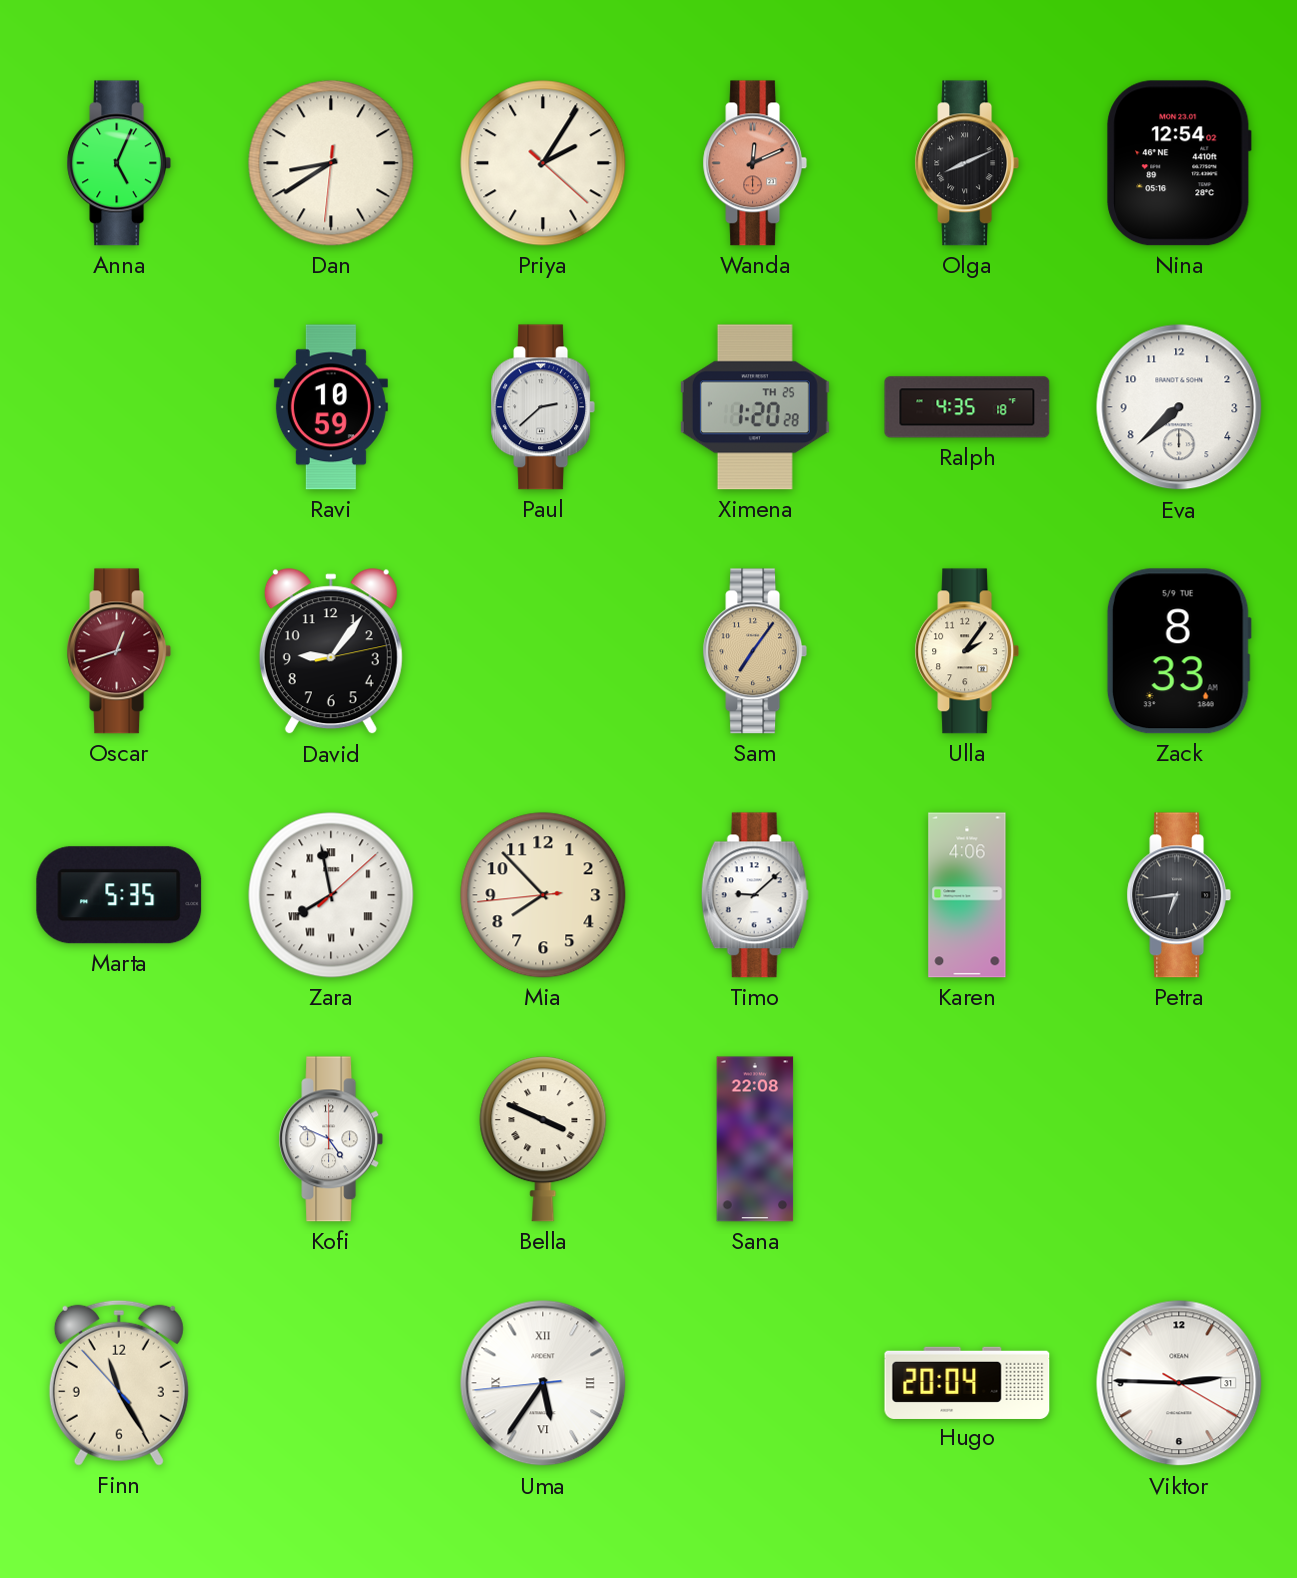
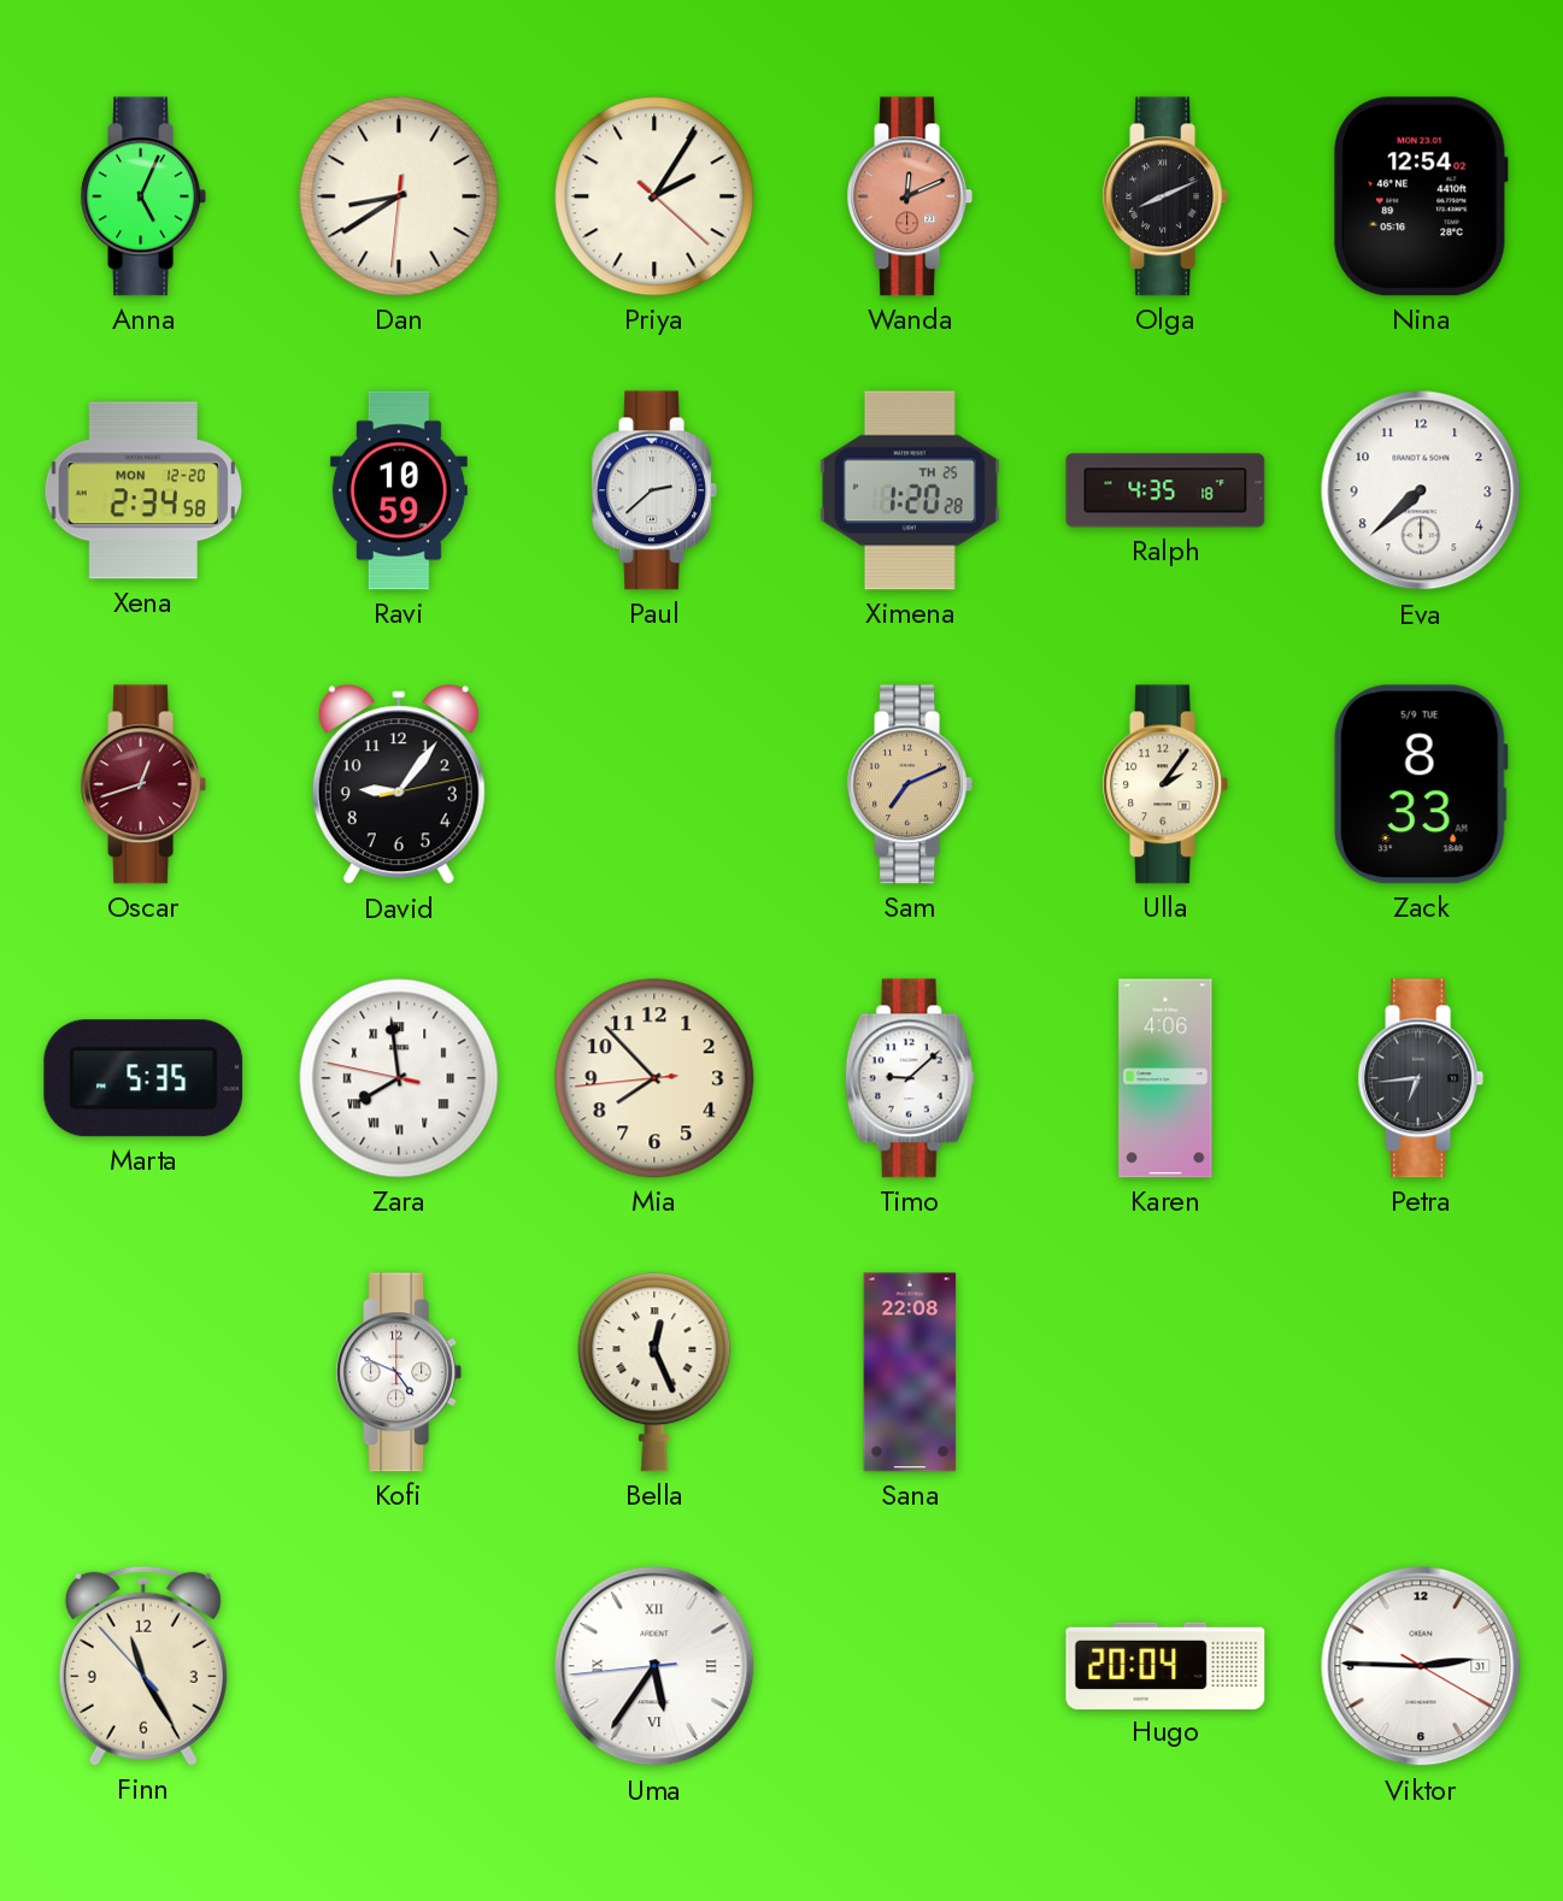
Xena: none -> 2:34
Sam: 7:06 -> 7:11
Zara: 7:58:08 -> 7:58:47
Bella: 3:49 -> 12:26
